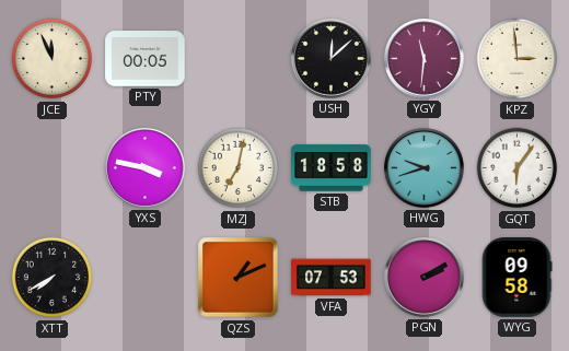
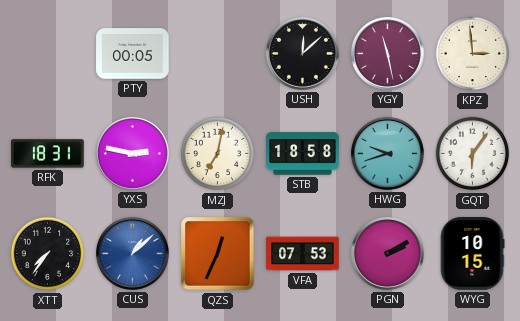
JCE: 11:56 -> none
YGY: 11:31 -> 11:28
RFK: none -> 18:31
YXS: 3:47 -> 2:47
XTT: 7:40 -> 7:36
CUS: none -> 1:08
QZS: 1:11 -> 12:34
WYG: 09:58 -> 10:15
